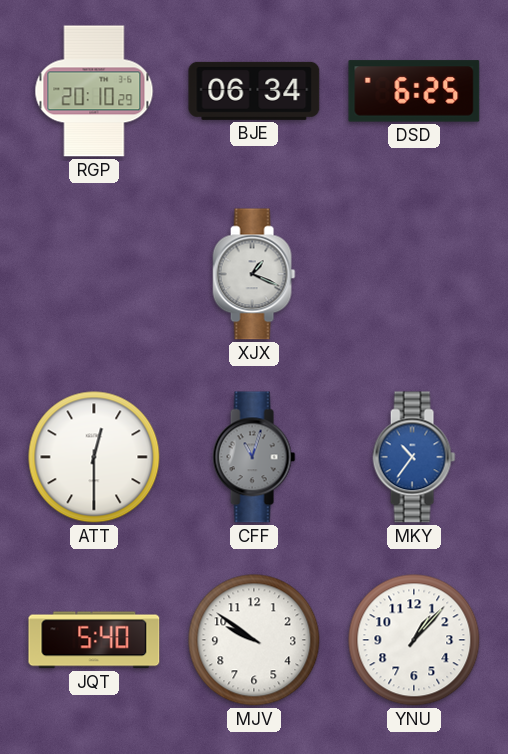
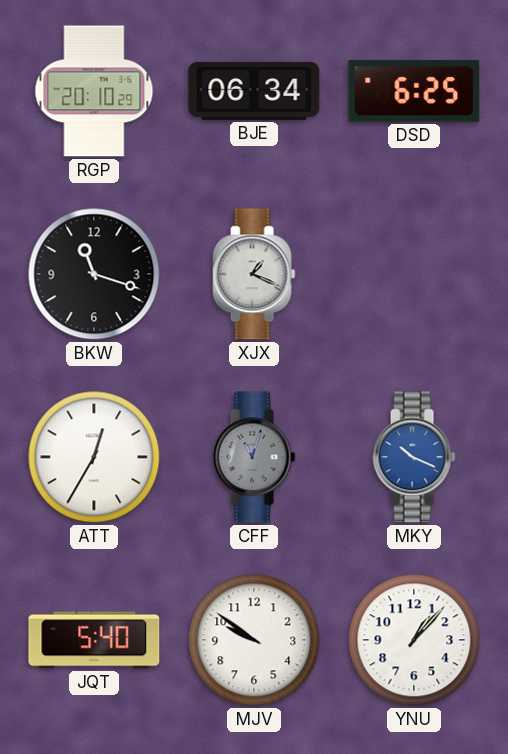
BKW: none -> 11:18
ATT: 12:30 -> 12:35
MKY: 10:36 -> 10:19
